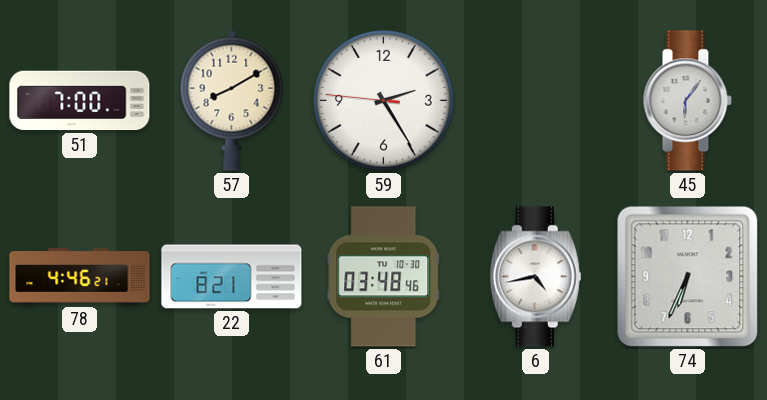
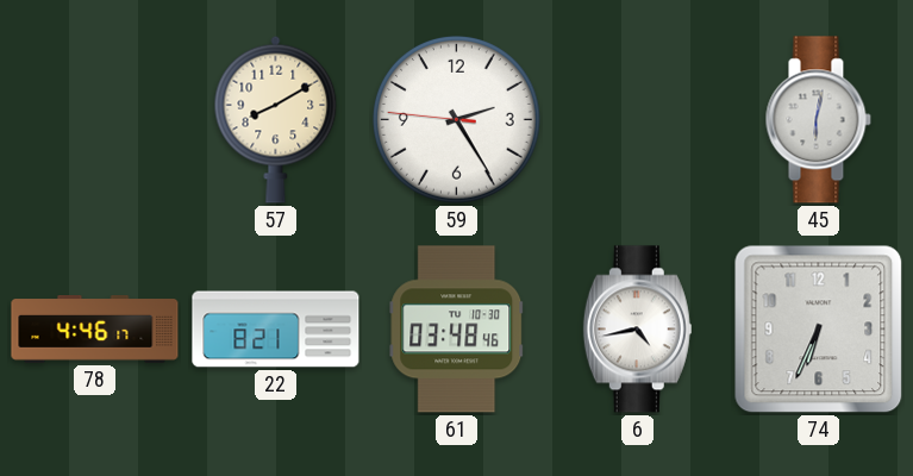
51: 7:00 -> none
45: 6:06 -> 6:02
78: 4:46:21 -> 4:46:17
